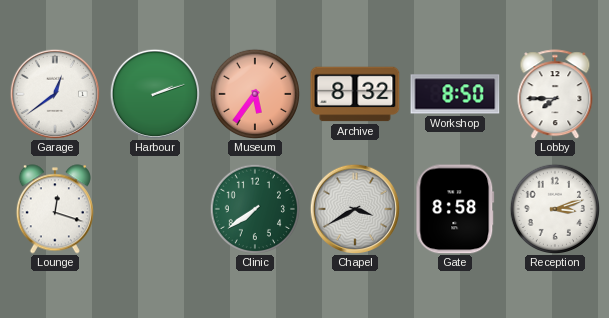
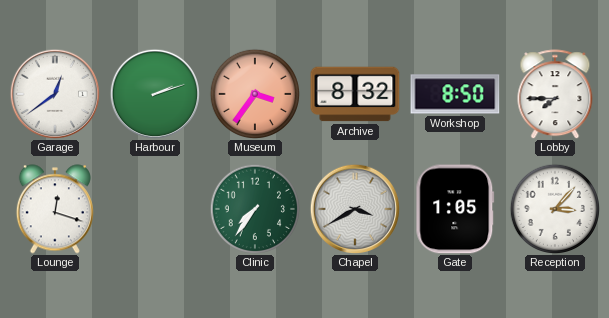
Museum: 5:36 -> 3:36
Clinic: 7:39 -> 7:36
Gate: 8:58 -> 1:05
Reception: 3:12 -> 3:07
